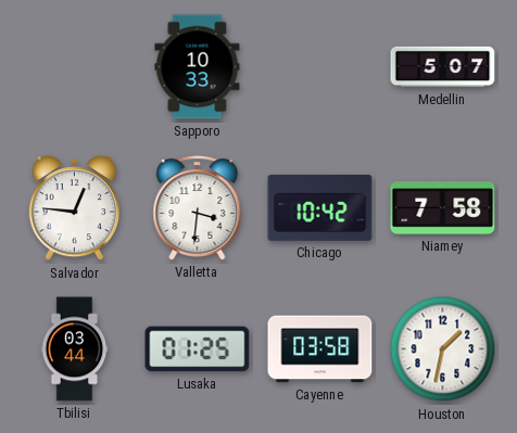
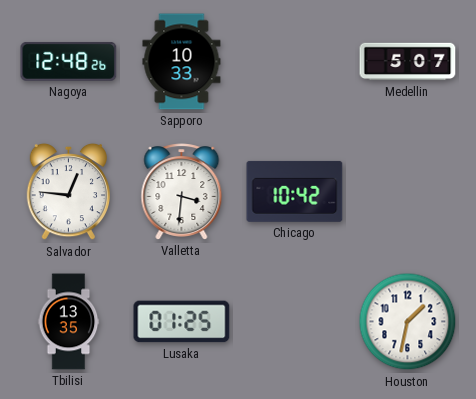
Nagoya: none -> 12:48
Niamey: 7:58 -> none
Tbilisi: 03:44 -> 13:35
Cayenne: 03:58 -> none
